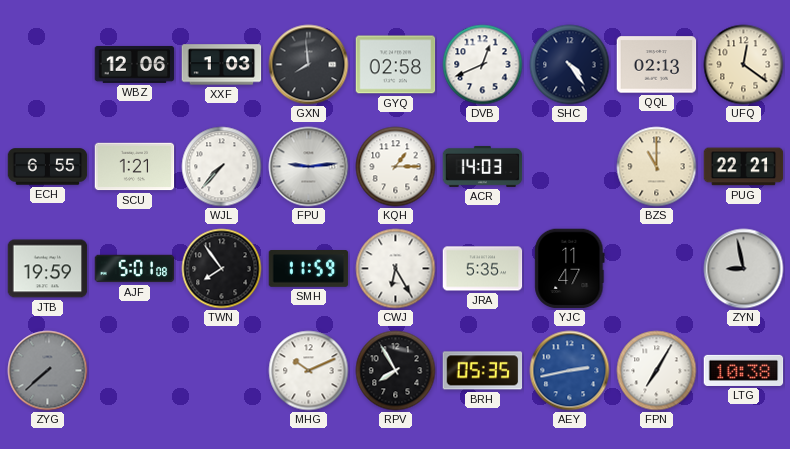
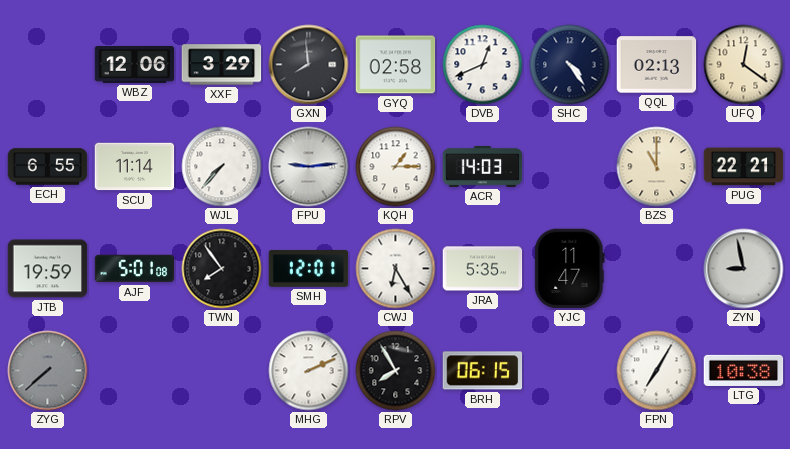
XXF: 1:03 -> 3:29
SCU: 1:21 -> 11:14
SMH: 11:59 -> 12:01
MHG: 10:11 -> 2:11
BRH: 05:35 -> 06:15
AEY: 2:43 -> none
